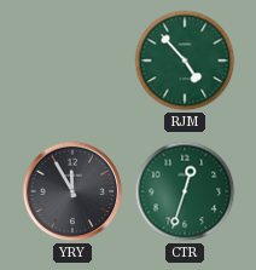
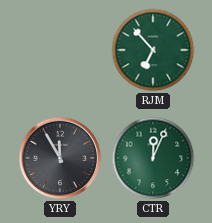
RJM: 4:53 -> 6:53
CTR: 12:33 -> 12:04
